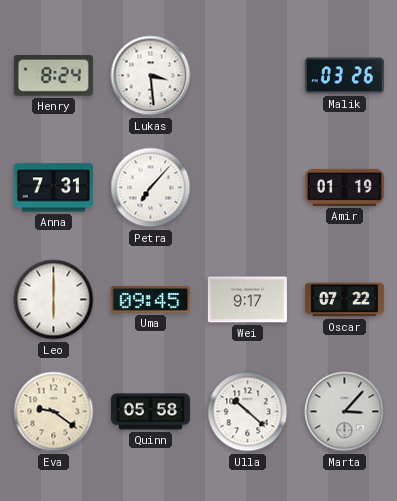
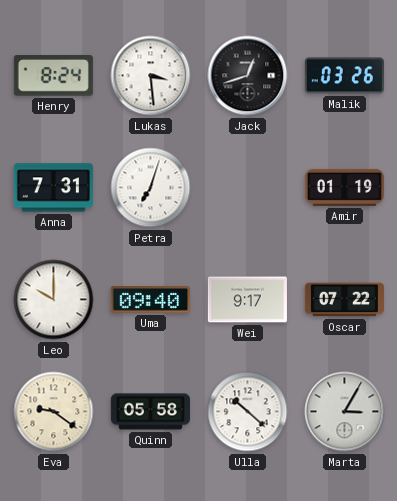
Jack: none -> 12:42
Petra: 7:07 -> 7:03
Leo: 6:00 -> 10:00
Uma: 09:45 -> 09:40
Marta: 3:07 -> 3:05
